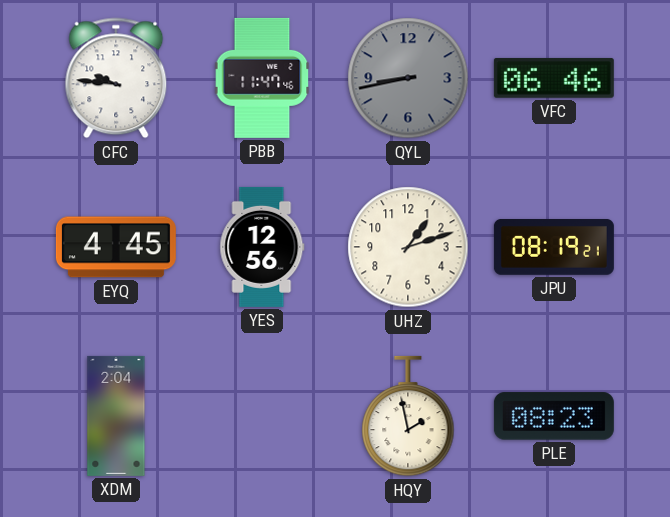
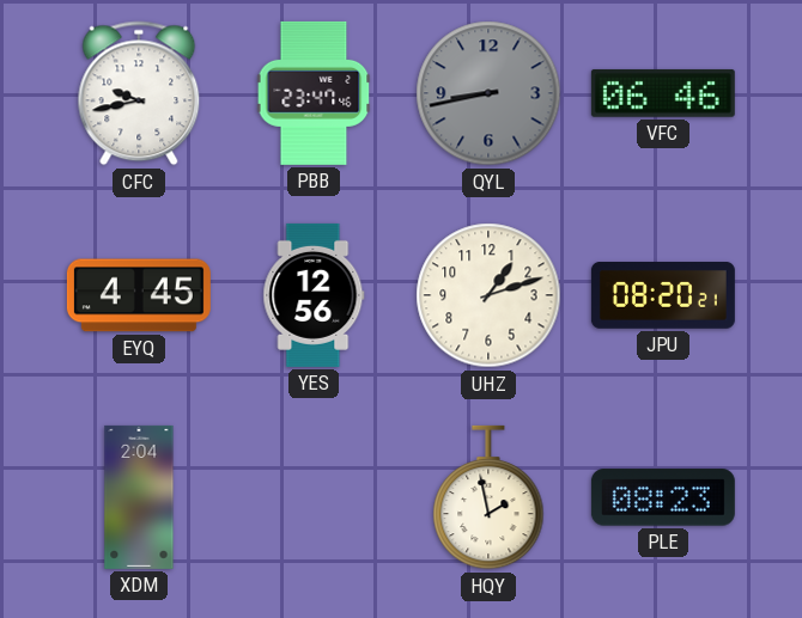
CFC: 9:46 -> 9:43
PBB: 11:47 -> 23:47
JPU: 08:19 -> 08:20
